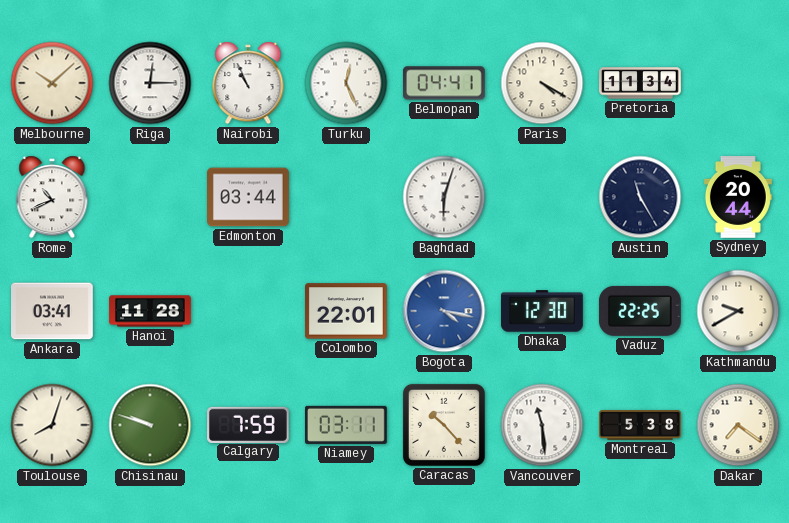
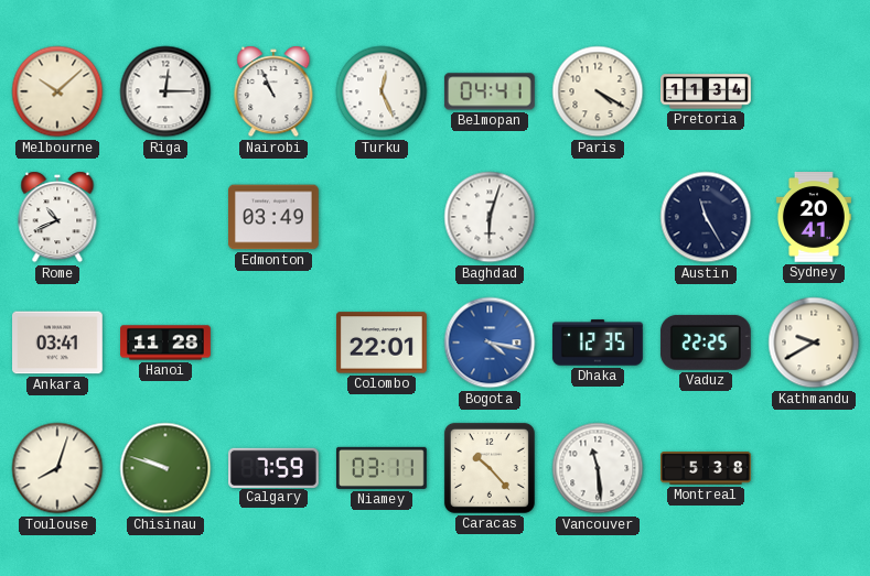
Edmonton: 03:44 -> 03:49
Sydney: 20:44 -> 20:41
Dhaka: 12:30 -> 12:35
Dakar: 7:21 -> none
